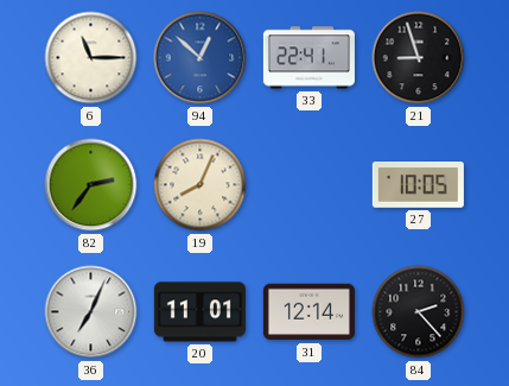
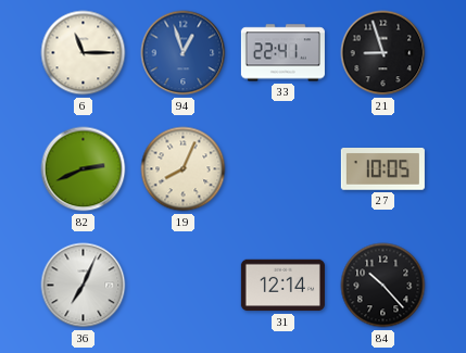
94: 12:52 -> 12:57
82: 2:36 -> 2:41
20: 11:01 -> none
84: 2:23 -> 10:23
